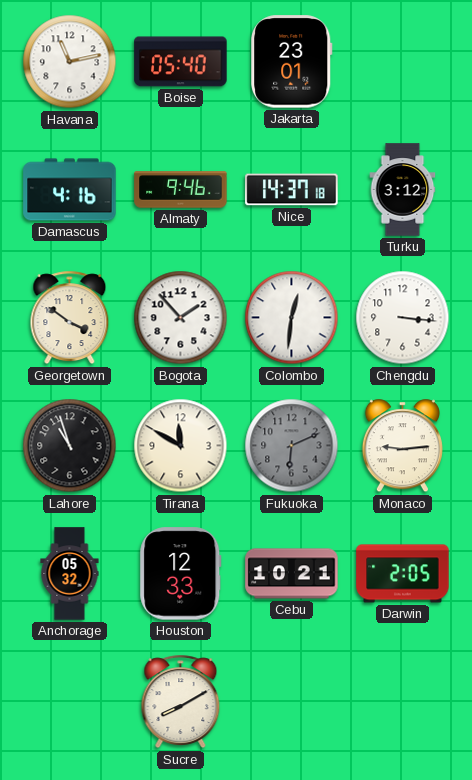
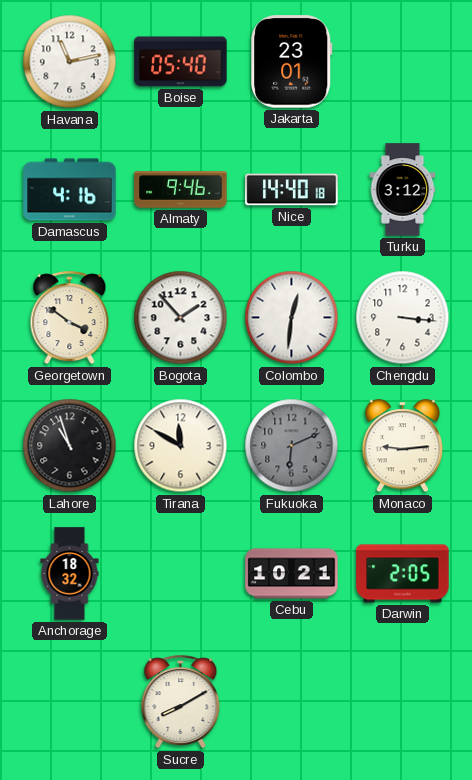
Nice: 14:37 -> 14:40
Anchorage: 05:32 -> 18:32
Houston: 12:33 -> none
